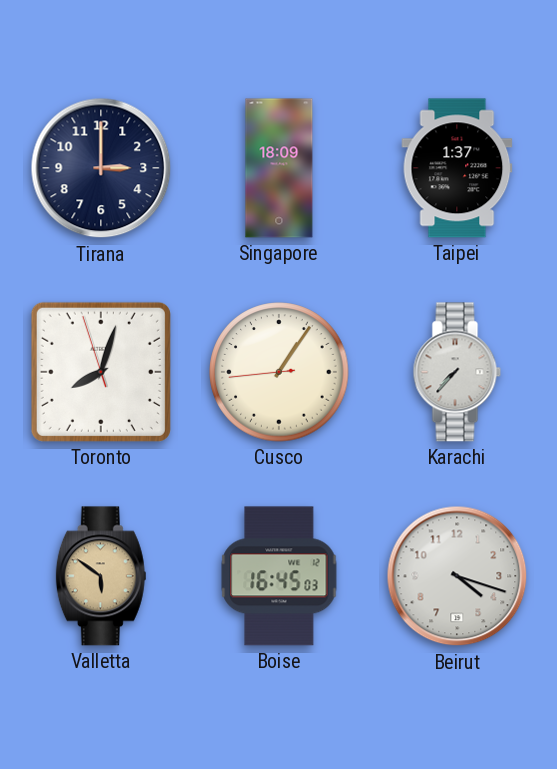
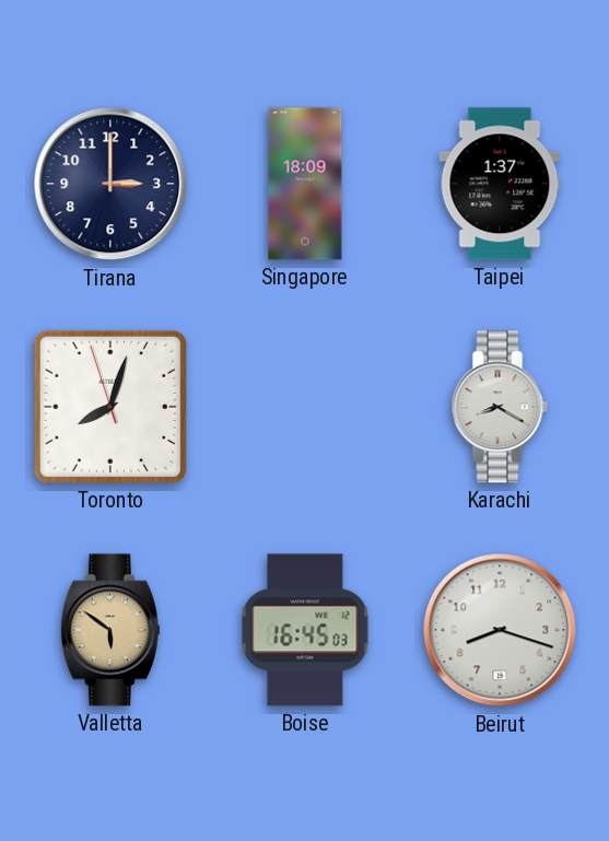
Cusco: 1:05 -> none
Karachi: 7:37 -> 8:20
Beirut: 4:18 -> 8:18
